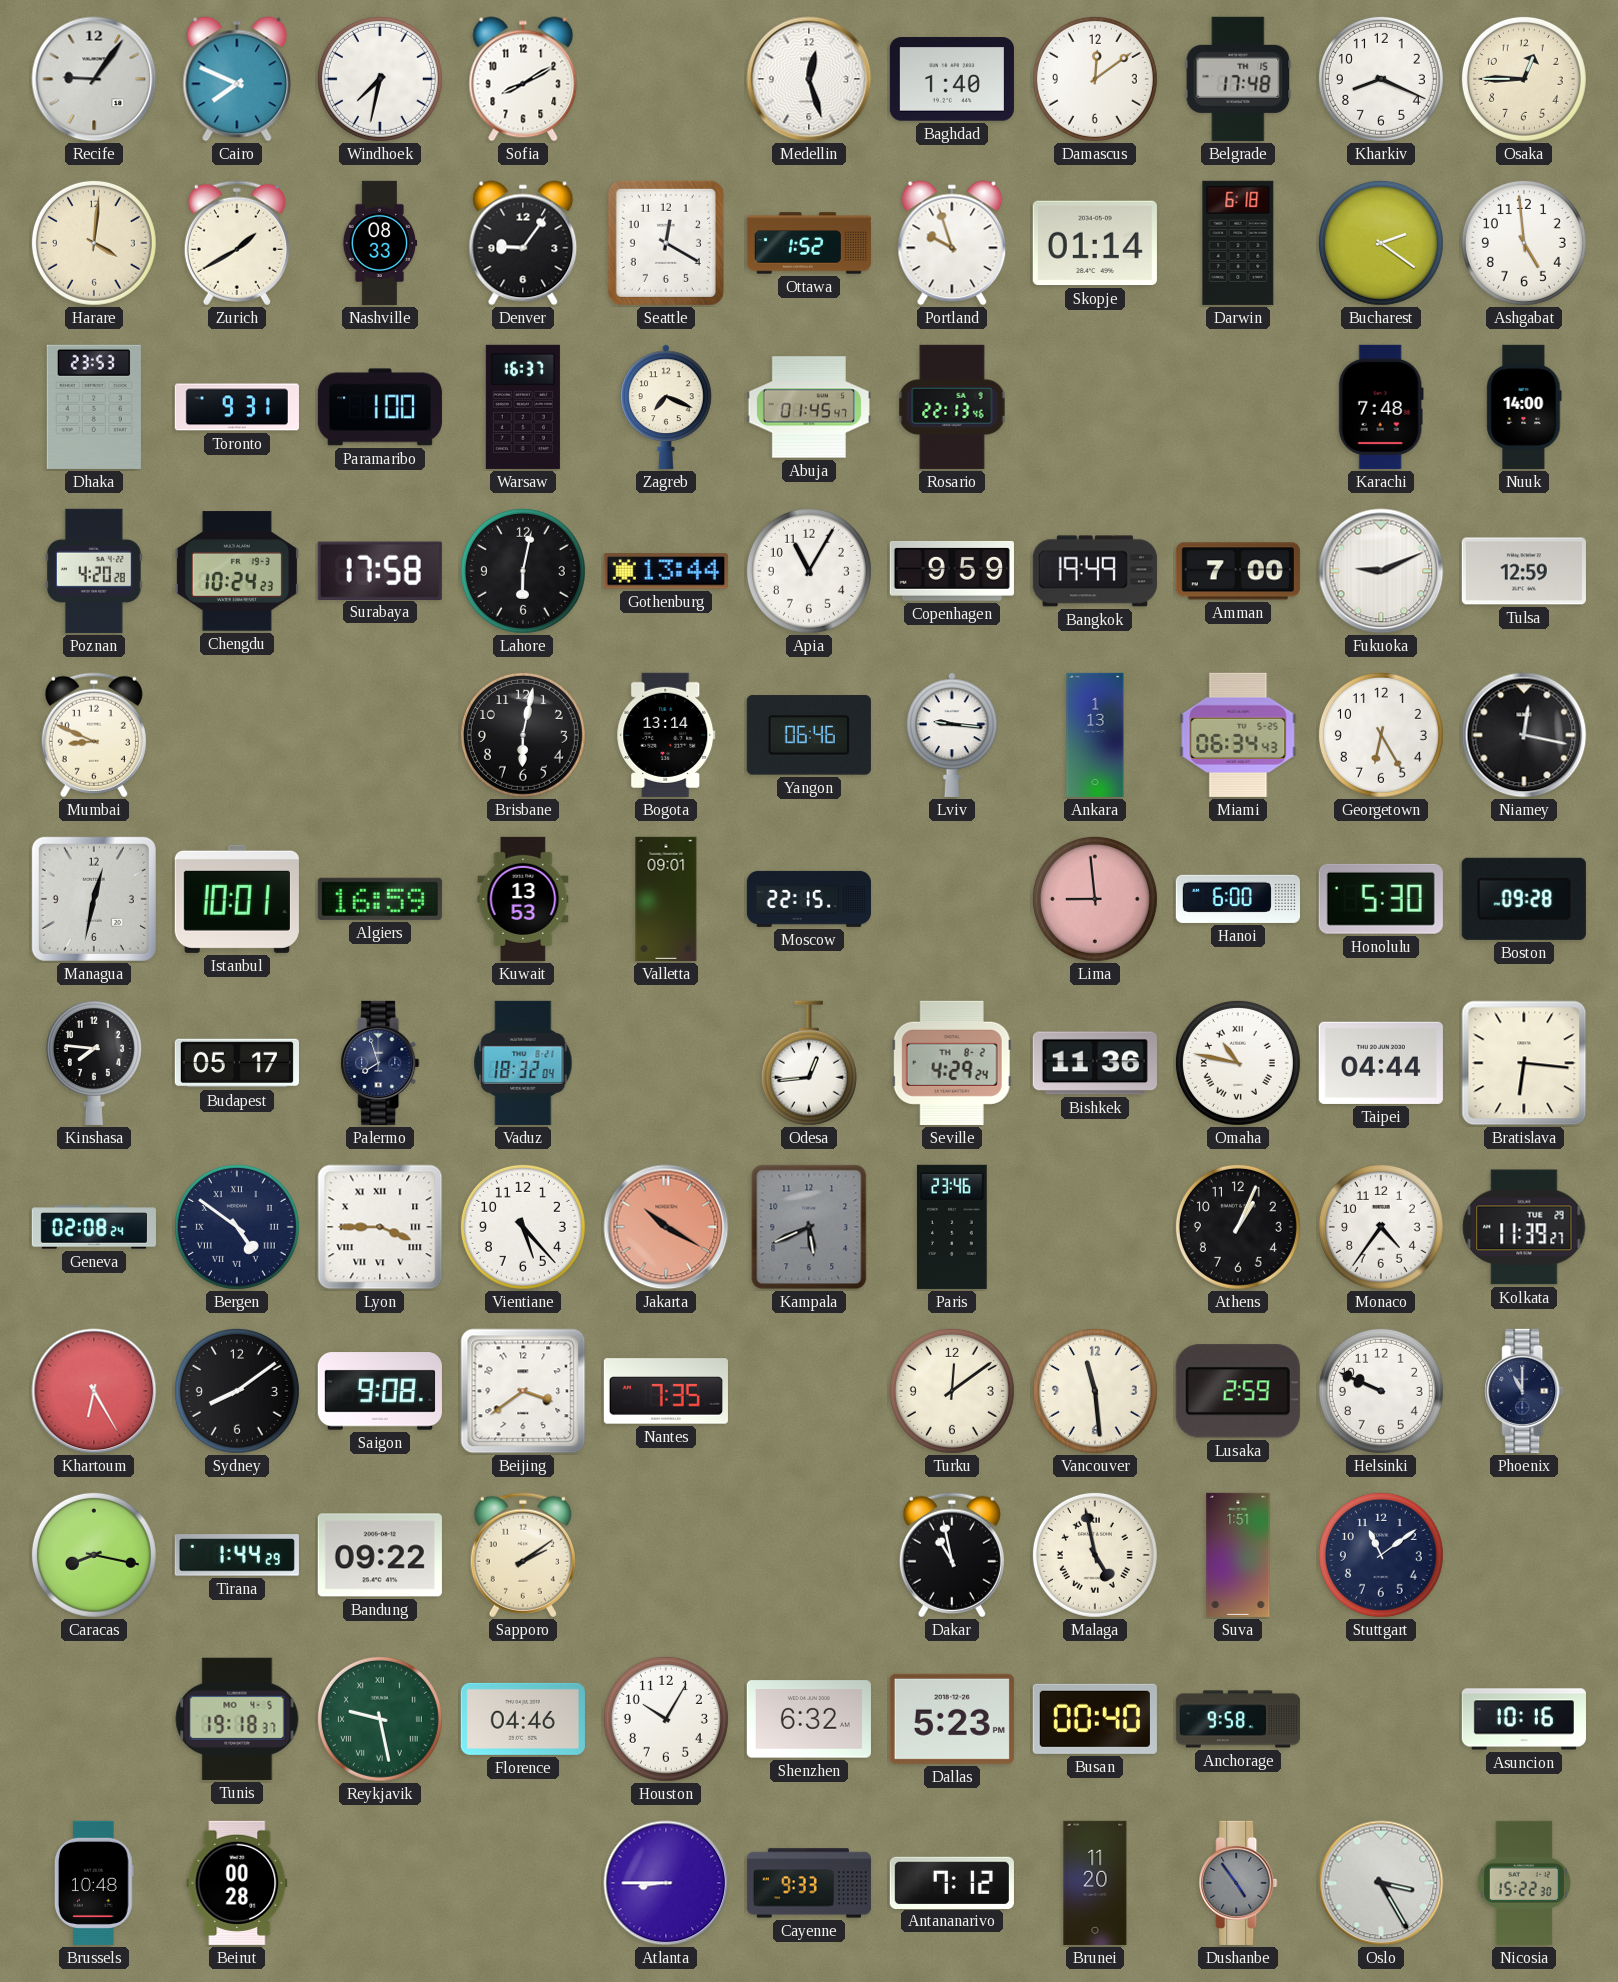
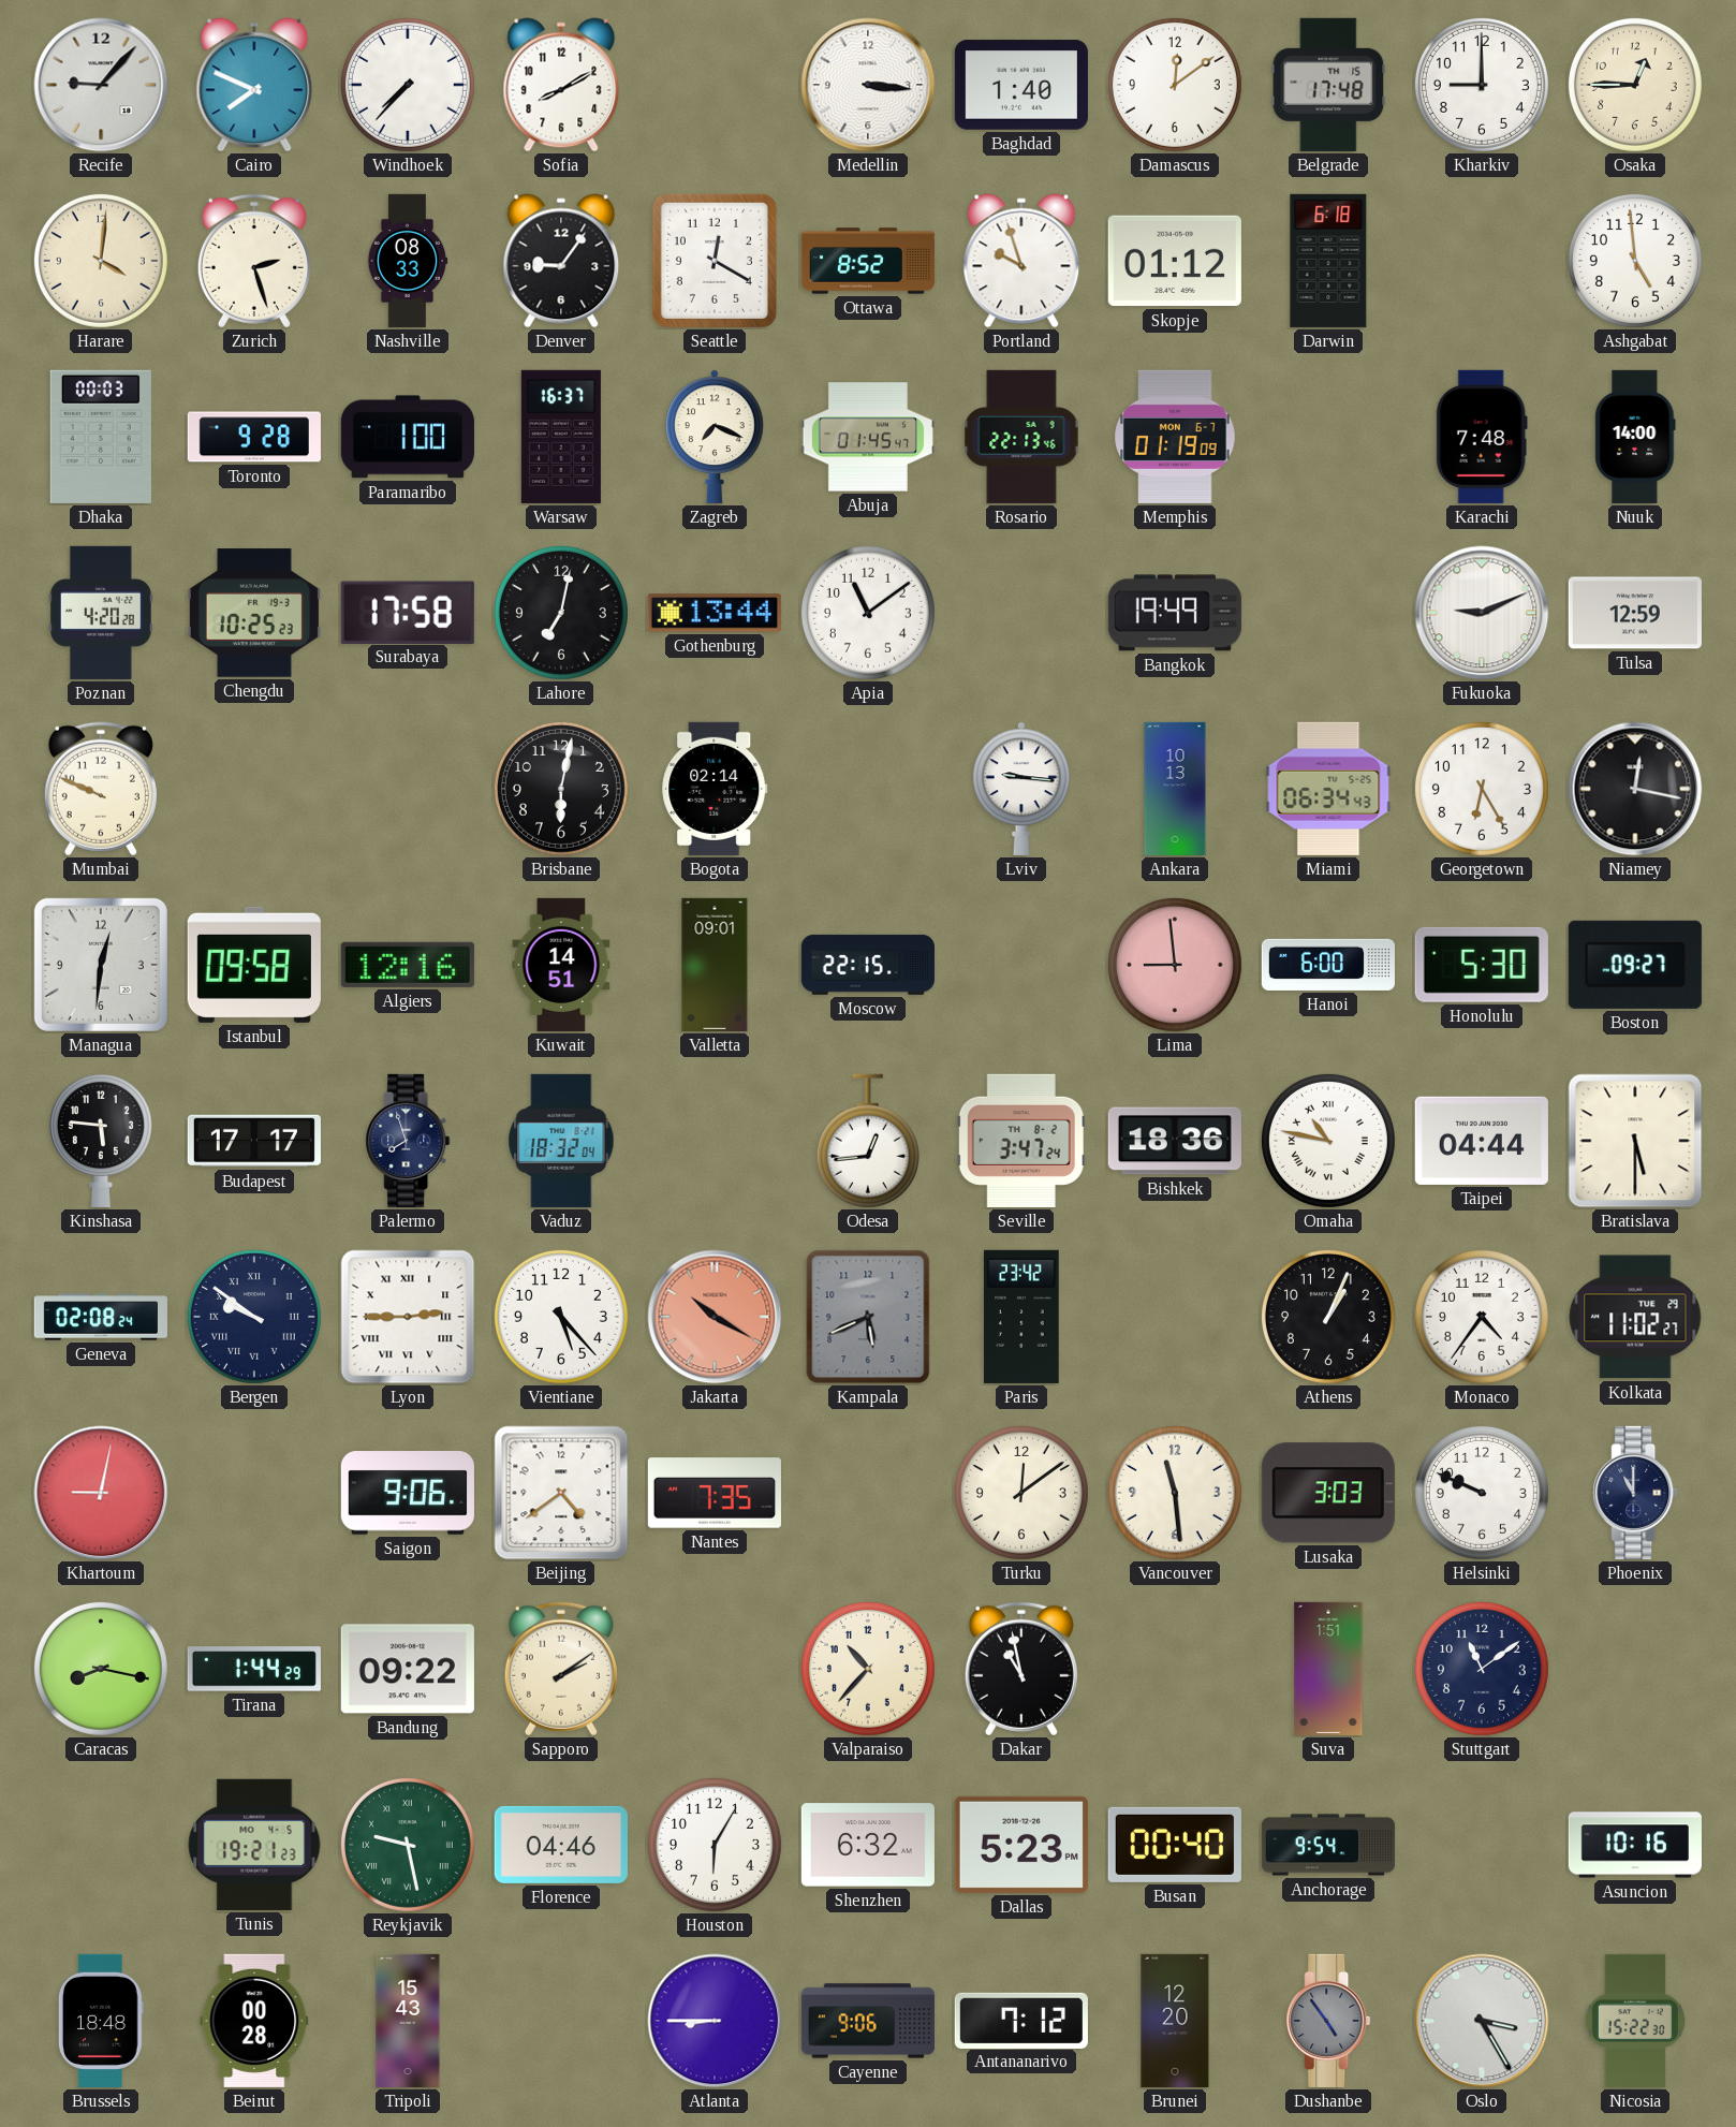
Recife: 9:06 -> 9:07
Windhoek: 7:32 -> 7:37
Medellin: 12:27 -> 3:16
Kharkiv: 8:19 -> 9:00
Zurich: 1:40 -> 2:27
Ottawa: 1:52 -> 8:52
Skopje: 01:14 -> 01:12
Bucharest: 2:21 -> none
Dhaka: 23:53 -> 00:03
Toronto: 9:31 -> 9:28
Memphis: none -> 01:19
Chengdu: 10:24 -> 10:25
Lahore: 6:02 -> 7:02
Apia: 11:05 -> 11:09
Copenhagen: 9:59 -> none
Amman: 7:00 -> none
Mumbai: 8:49 -> 9:49
Bogota: 13:14 -> 02:14
Yangon: 06:46 -> none
Ankara: 1:13 -> 10:13
Managua: 12:32 -> 12:31
Istanbul: 10:01 -> 09:58
Algiers: 16:59 -> 12:16
Kuwait: 13:53 -> 14:51
Boston: 09:28 -> 09:27
Kinshasa: 7:46 -> 5:46
Budapest: 05:17 -> 17:17
Seville: 4:29 -> 3:47
Bishkek: 11:36 -> 18:36
Bratislava: 6:16 -> 5:30
Bergen: 4:51 -> 9:51
Lyon: 3:45 -> 2:45
Paris: 23:46 -> 23:42
Kolkata: 11:39 -> 11:02
Khartoum: 6:25 -> 9:02
Sydney: 8:09 -> none
Saigon: 9:08 -> 9:06
Beijing: 3:39 -> 4:39
Lusaka: 2:59 -> 3:03
Valparaiso: none -> 10:37
Malaga: 4:58 -> none
Tunis: 19:18 -> 19:21
Houston: 10:05 -> 6:05
Anchorage: 9:58 -> 9:54
Brussels: 10:48 -> 18:48
Tripoli: none -> 15:43
Cayenne: 9:33 -> 9:06
Brunei: 11:20 -> 12:20
